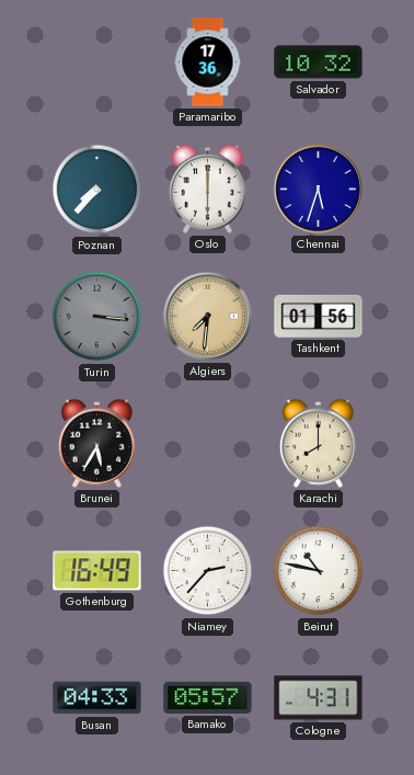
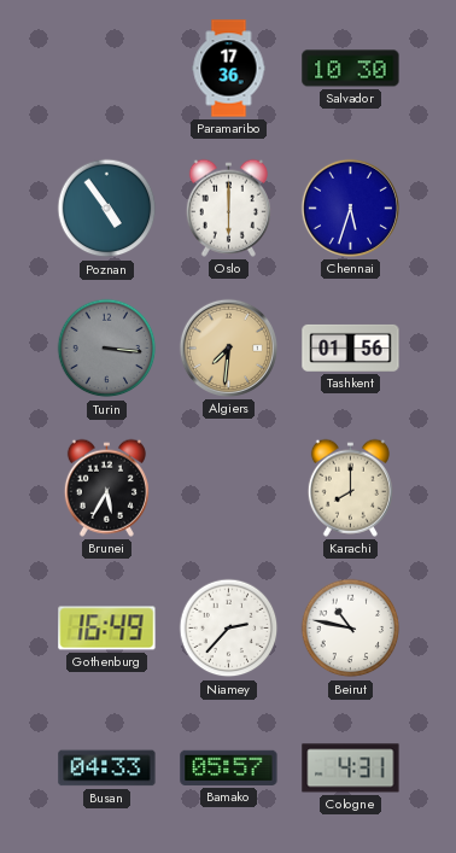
Salvador: 10:32 -> 10:30
Poznan: 7:37 -> 4:54
